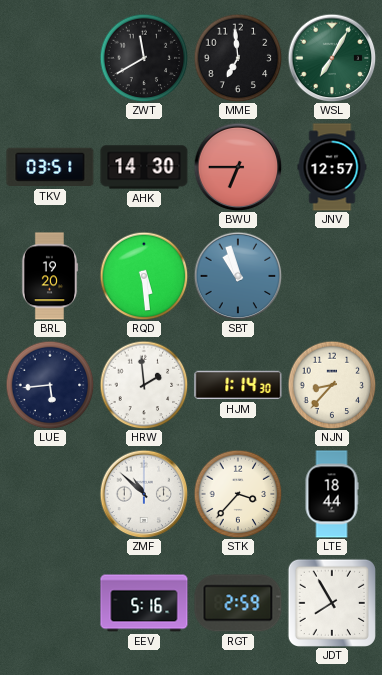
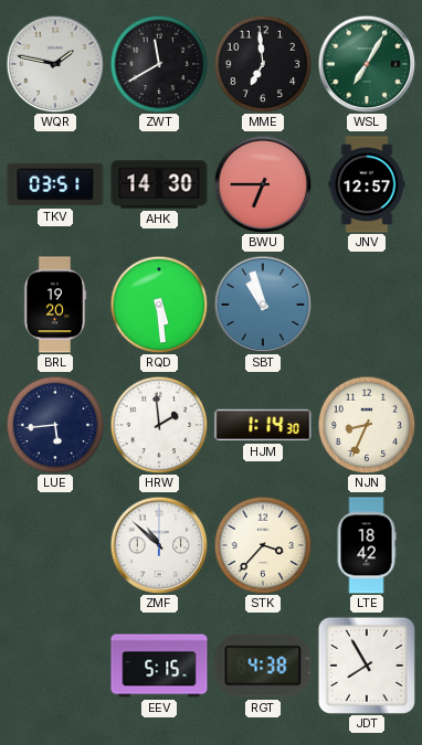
WQR: none -> 1:47
NJN: 8:37 -> 8:34
LTE: 18:44 -> 18:42
EEV: 5:16 -> 5:15
RGT: 2:59 -> 4:38
